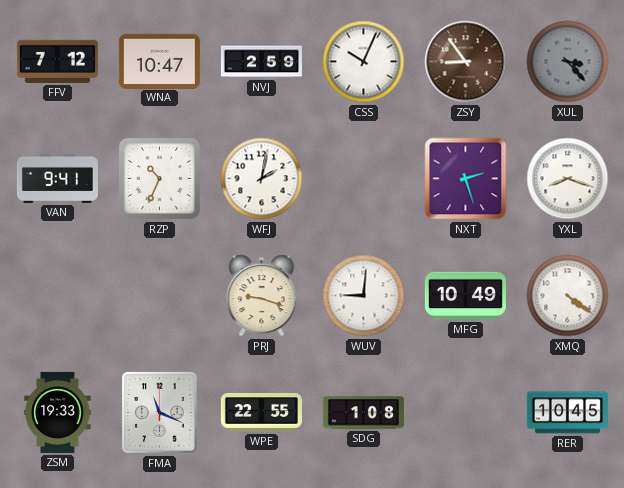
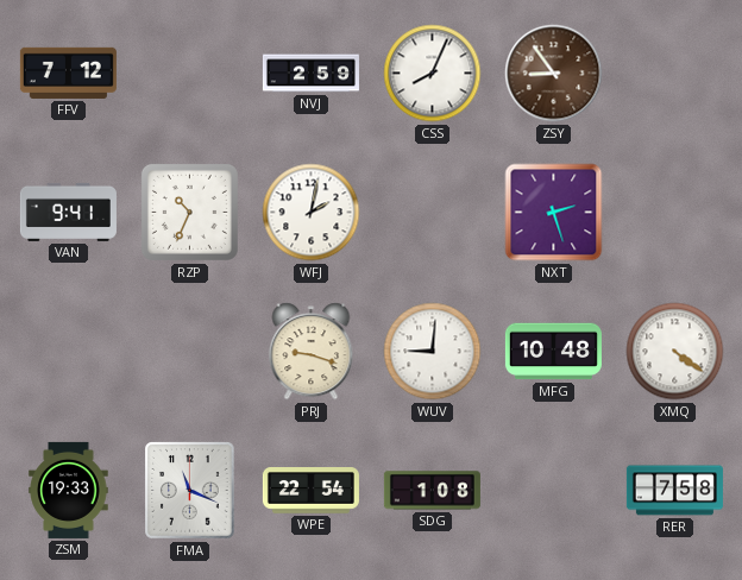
WNA: 10:47 -> none
CSS: 10:04 -> 8:04
XUL: 3:23 -> none
YXL: 8:18 -> none
MFG: 10:49 -> 10:48
WPE: 22:55 -> 22:54
RER: 10:45 -> 7:58
